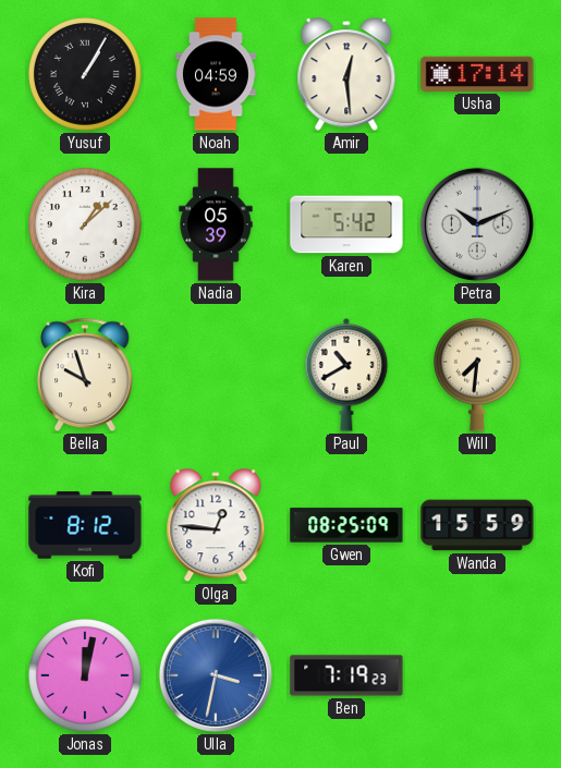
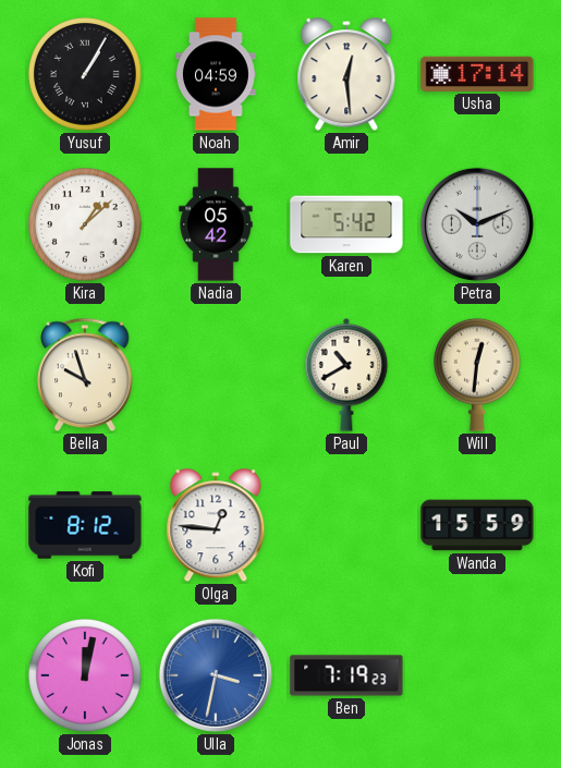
Nadia: 05:39 -> 05:42
Will: 7:31 -> 12:31
Gwen: 08:25 -> none
